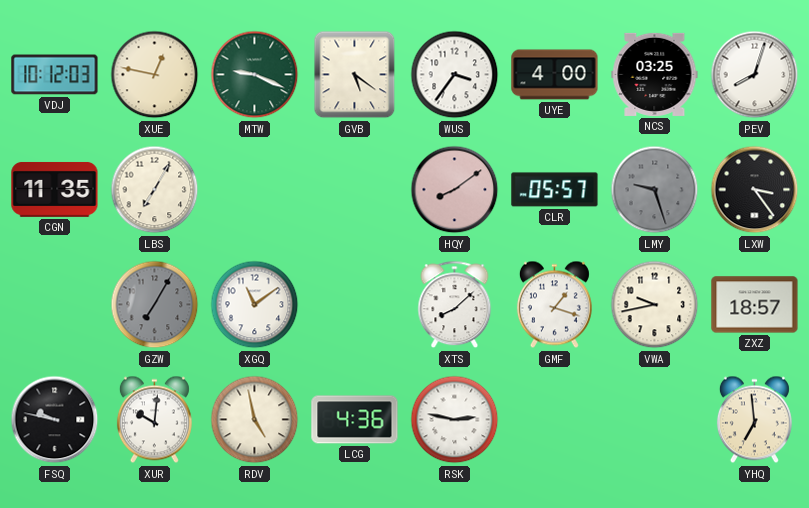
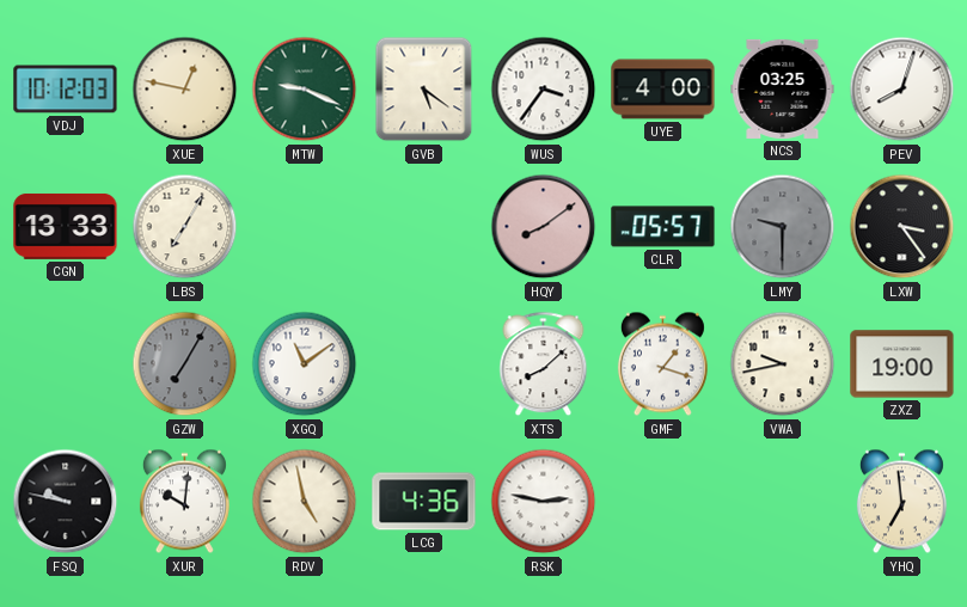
CGN: 11:35 -> 13:33
LMY: 9:27 -> 9:30
ZXZ: 18:57 -> 19:00
